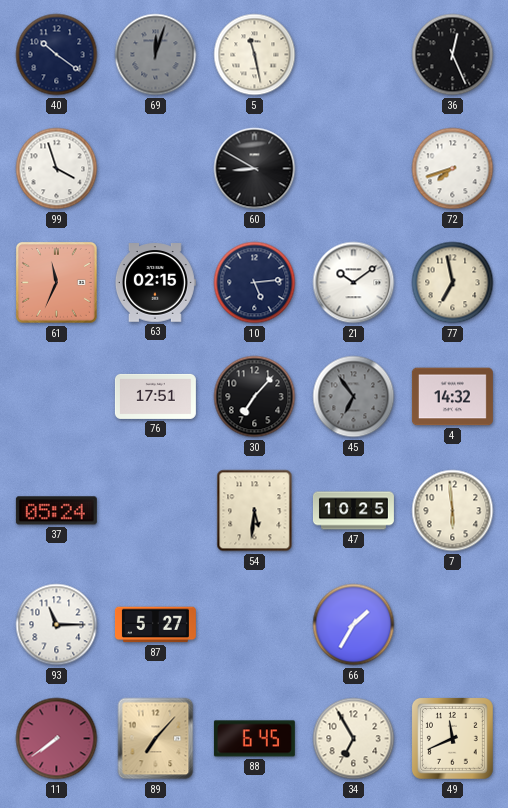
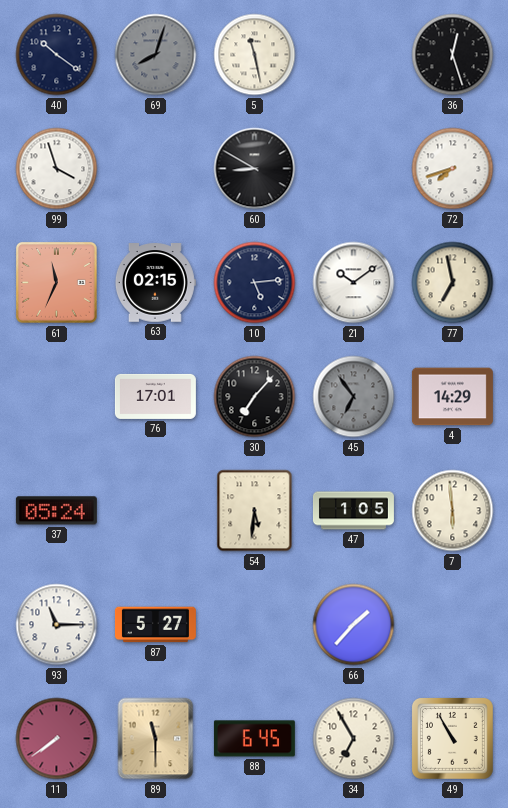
69: 12:03 -> 8:03
36: 12:26 -> 12:27
76: 17:51 -> 17:01
4: 14:32 -> 14:29
47: 10:25 -> 1:05
66: 1:35 -> 1:37
89: 7:07 -> 11:30
49: 11:41 -> 10:55
